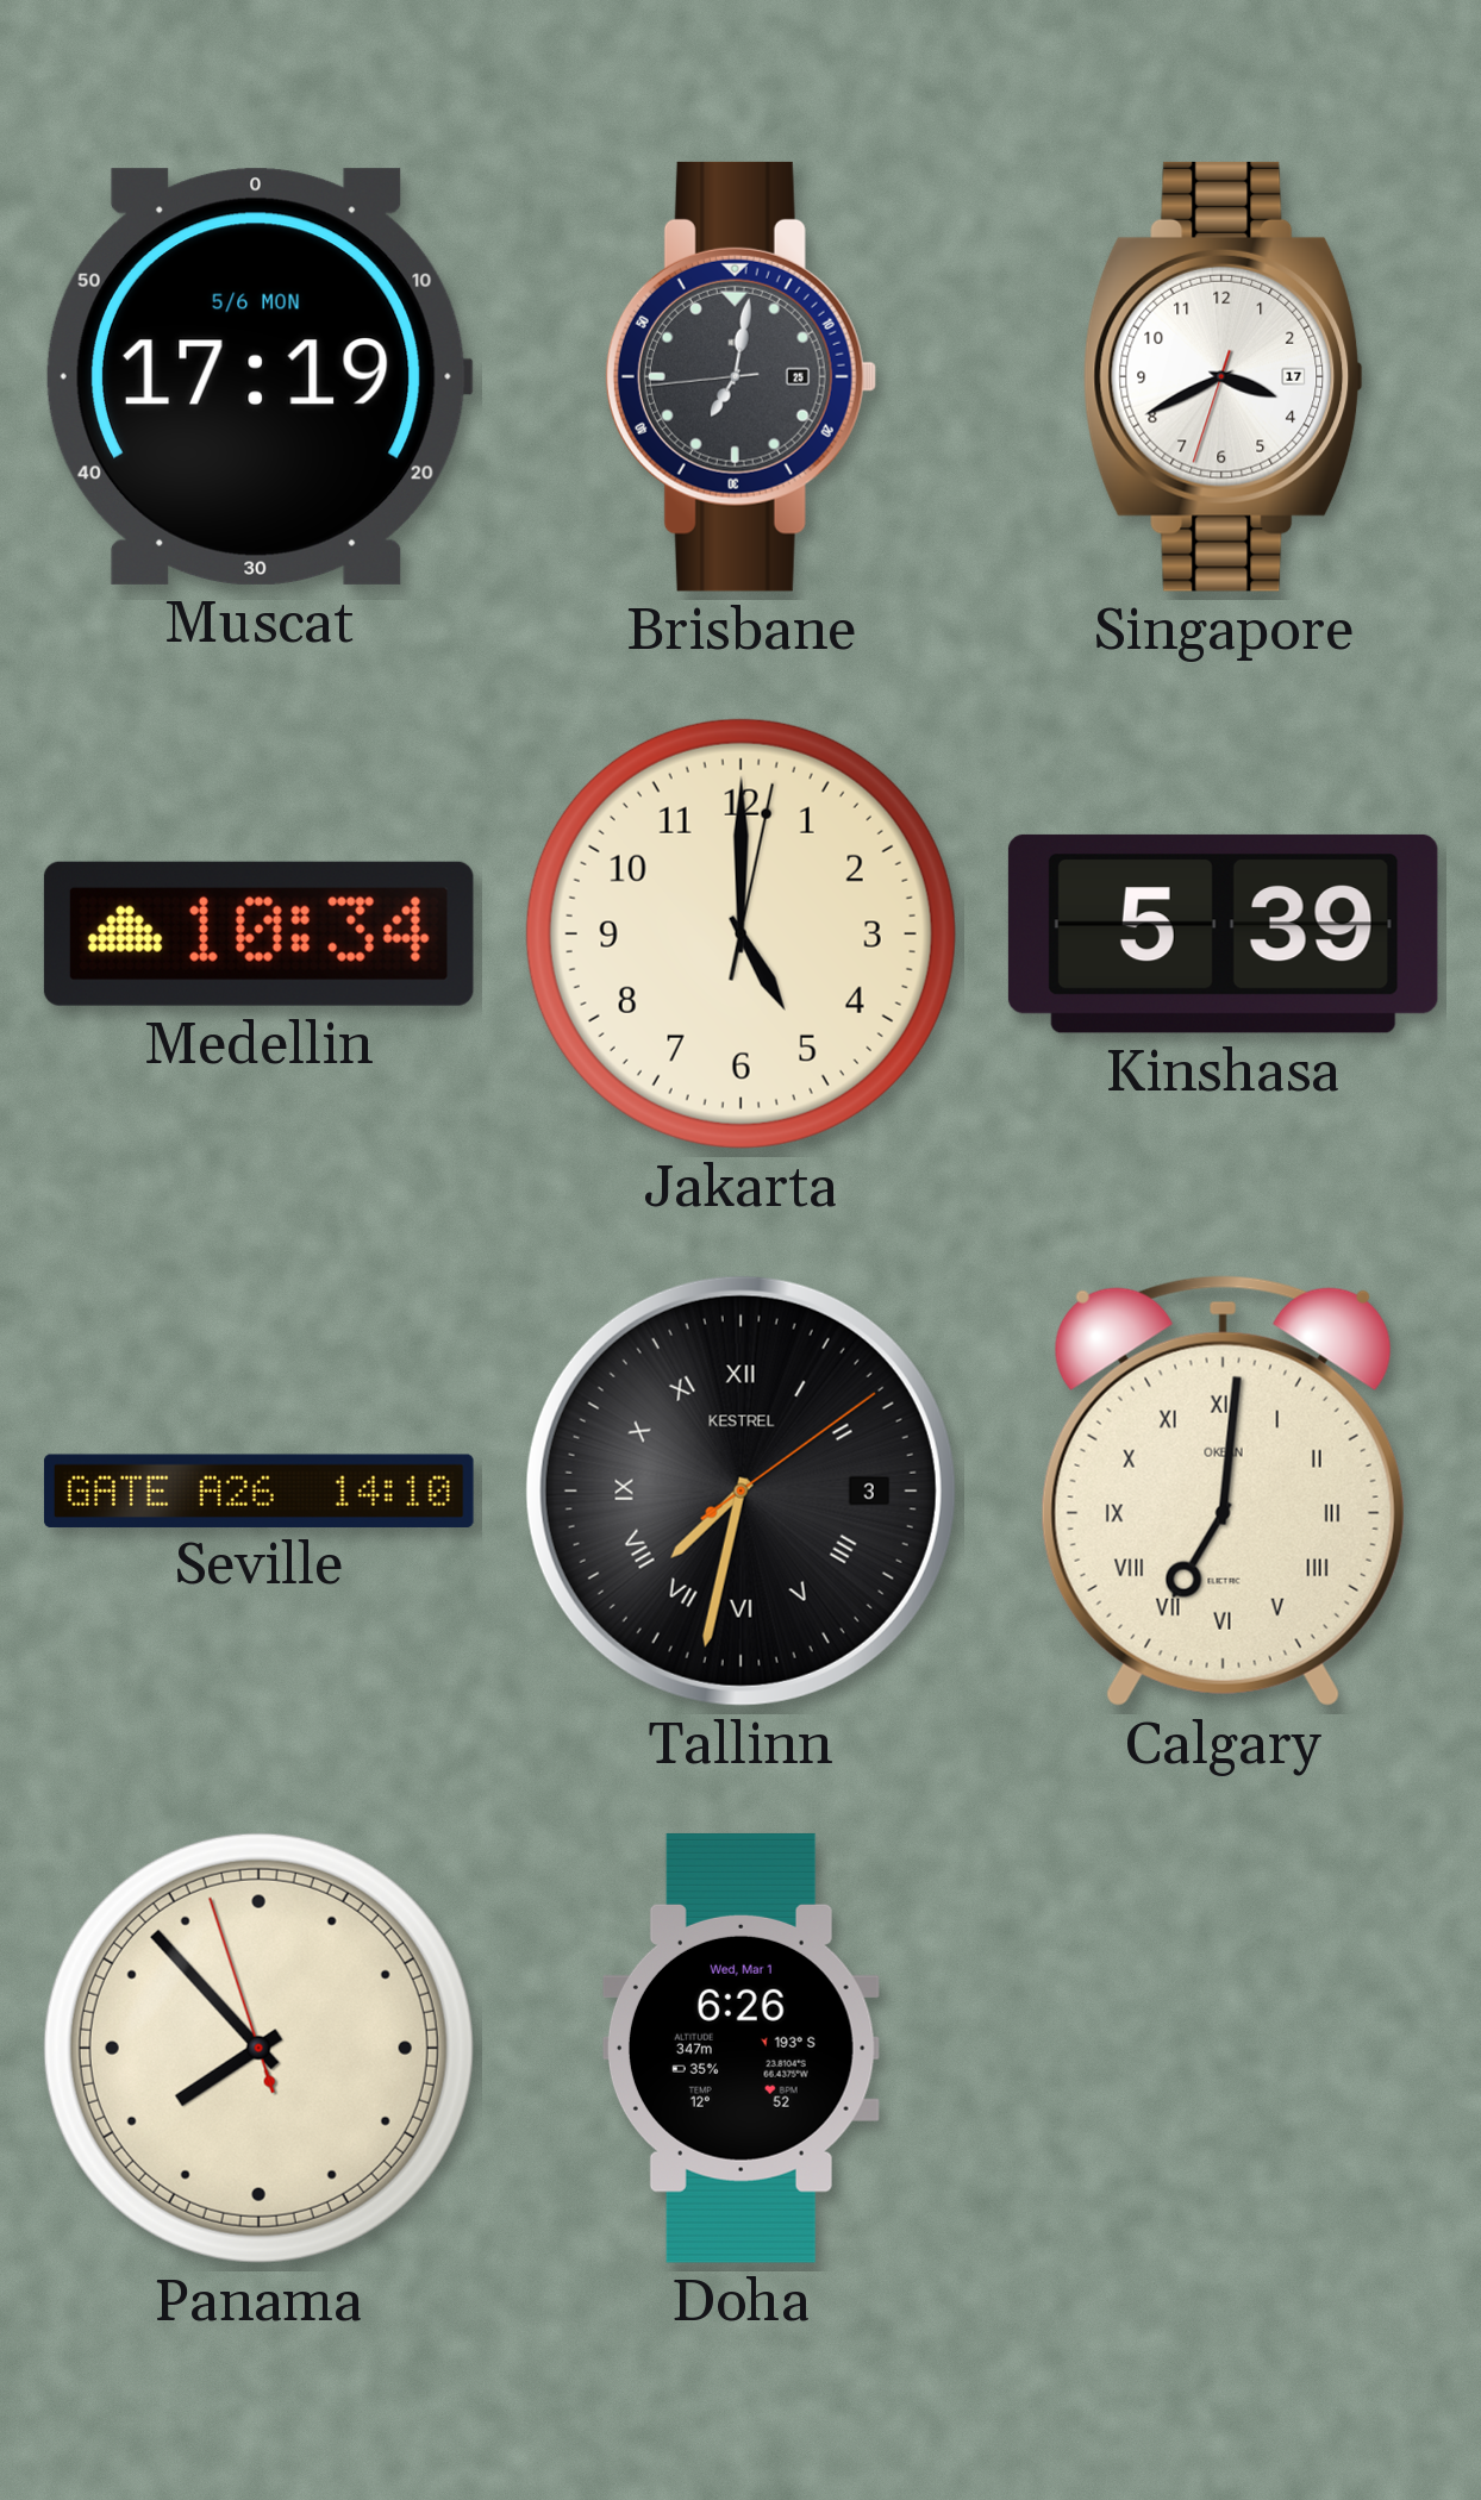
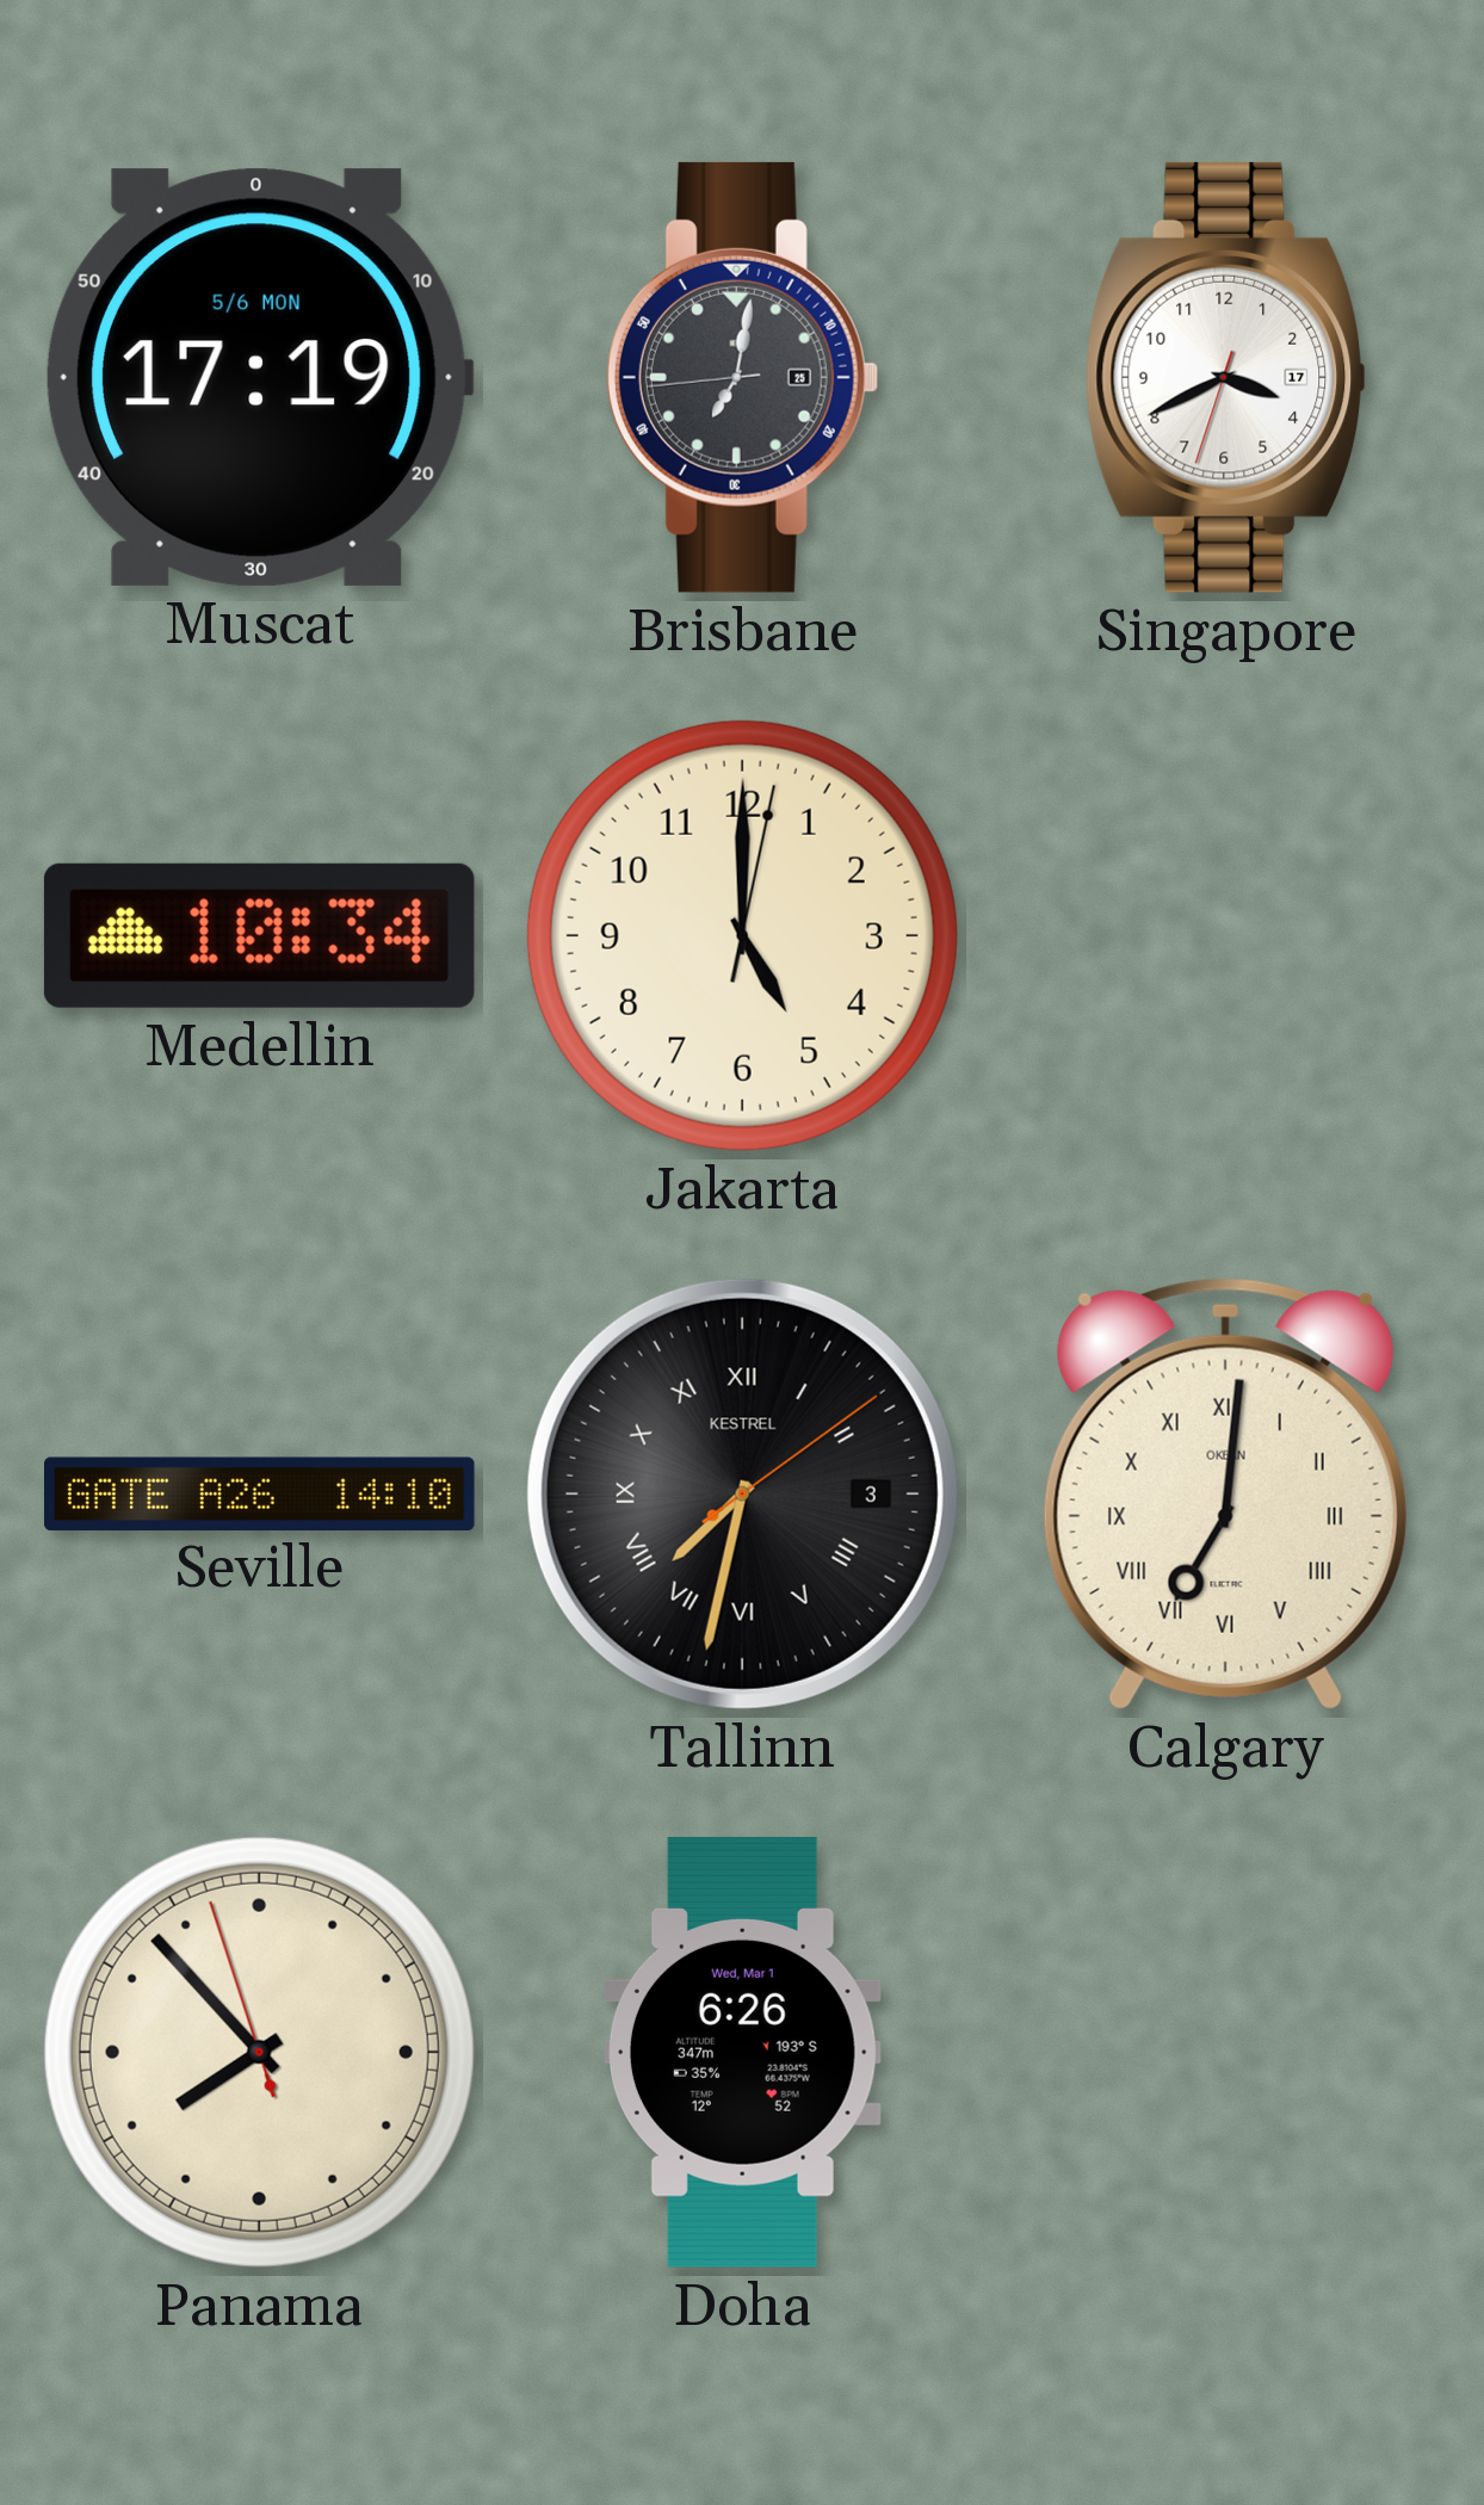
Kinshasa: 5:39 -> none
